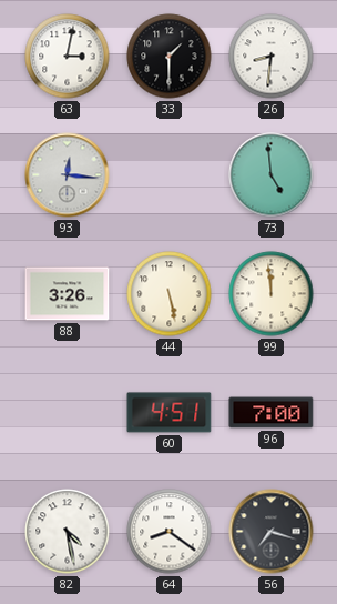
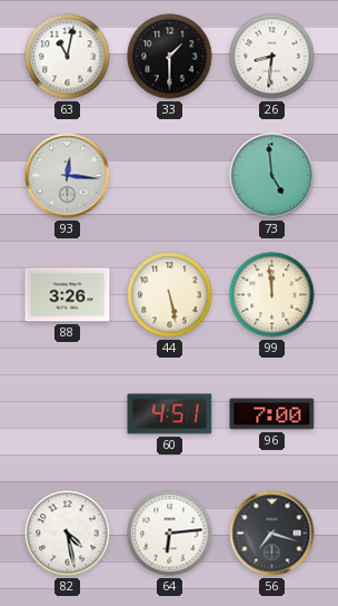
63: 3:02 -> 11:02
64: 8:21 -> 6:14
